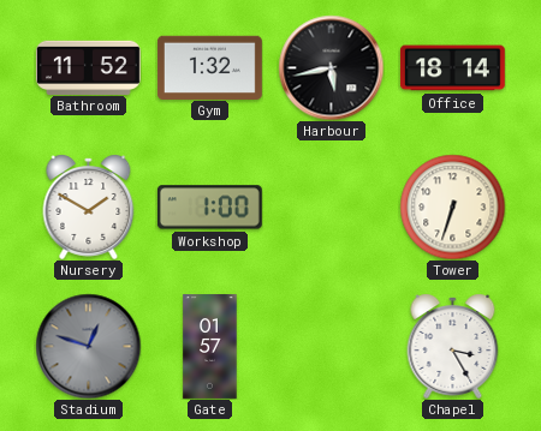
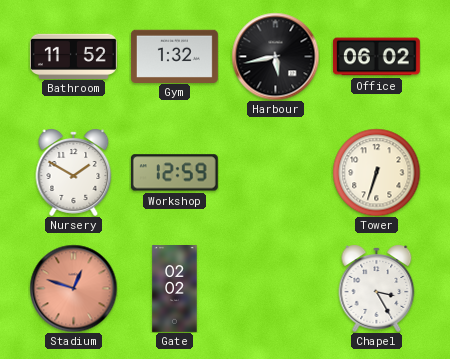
Office: 18:14 -> 06:02
Workshop: 1:00 -> 12:59
Stadium dial: grey -> salmon
Gate: 01:57 -> 02:02
